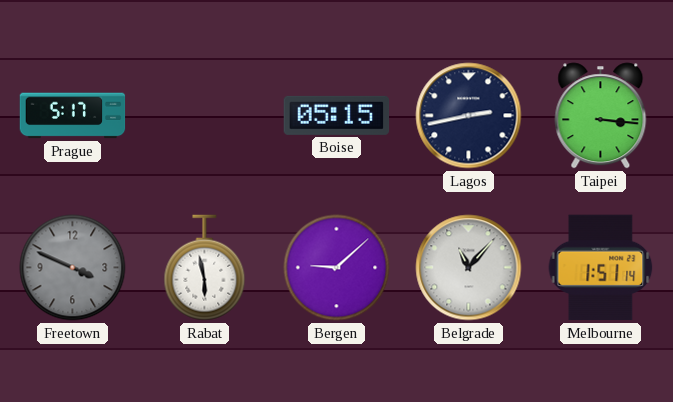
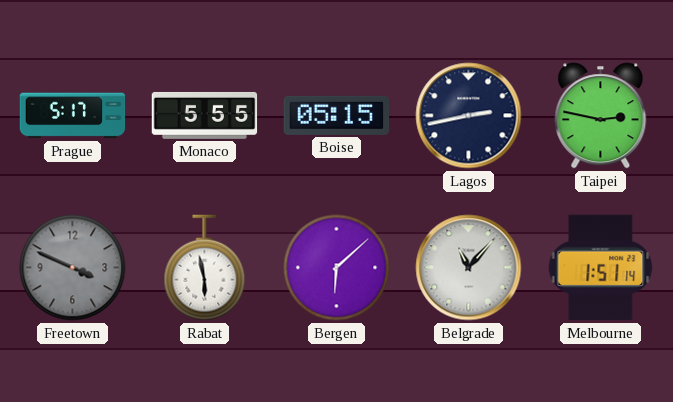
Monaco: none -> 5:55
Taipei: 3:16 -> 2:47
Bergen: 9:08 -> 6:08
